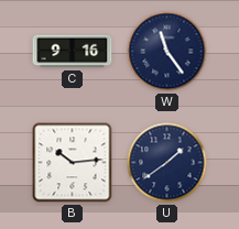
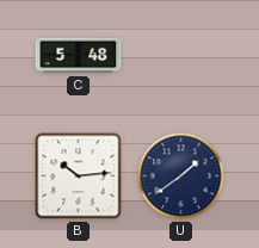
C: 9:16 -> 5:48
W: 11:24 -> none
